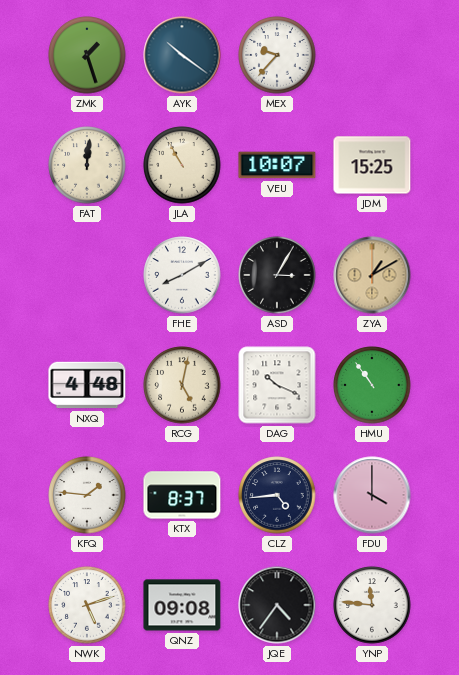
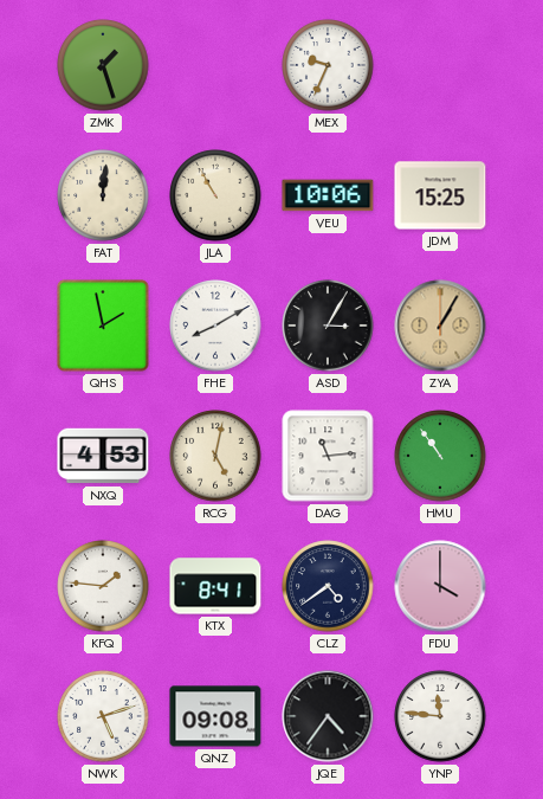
AYK: 10:21 -> none
MEX: 9:37 -> 9:34
VEU: 10:07 -> 10:06
QHS: none -> 1:58
ZYA: 1:10 -> 1:05
NXQ: 4:48 -> 4:53
DAG: 10:19 -> 11:14
KTX: 8:37 -> 8:41
CLZ: 4:44 -> 4:39
